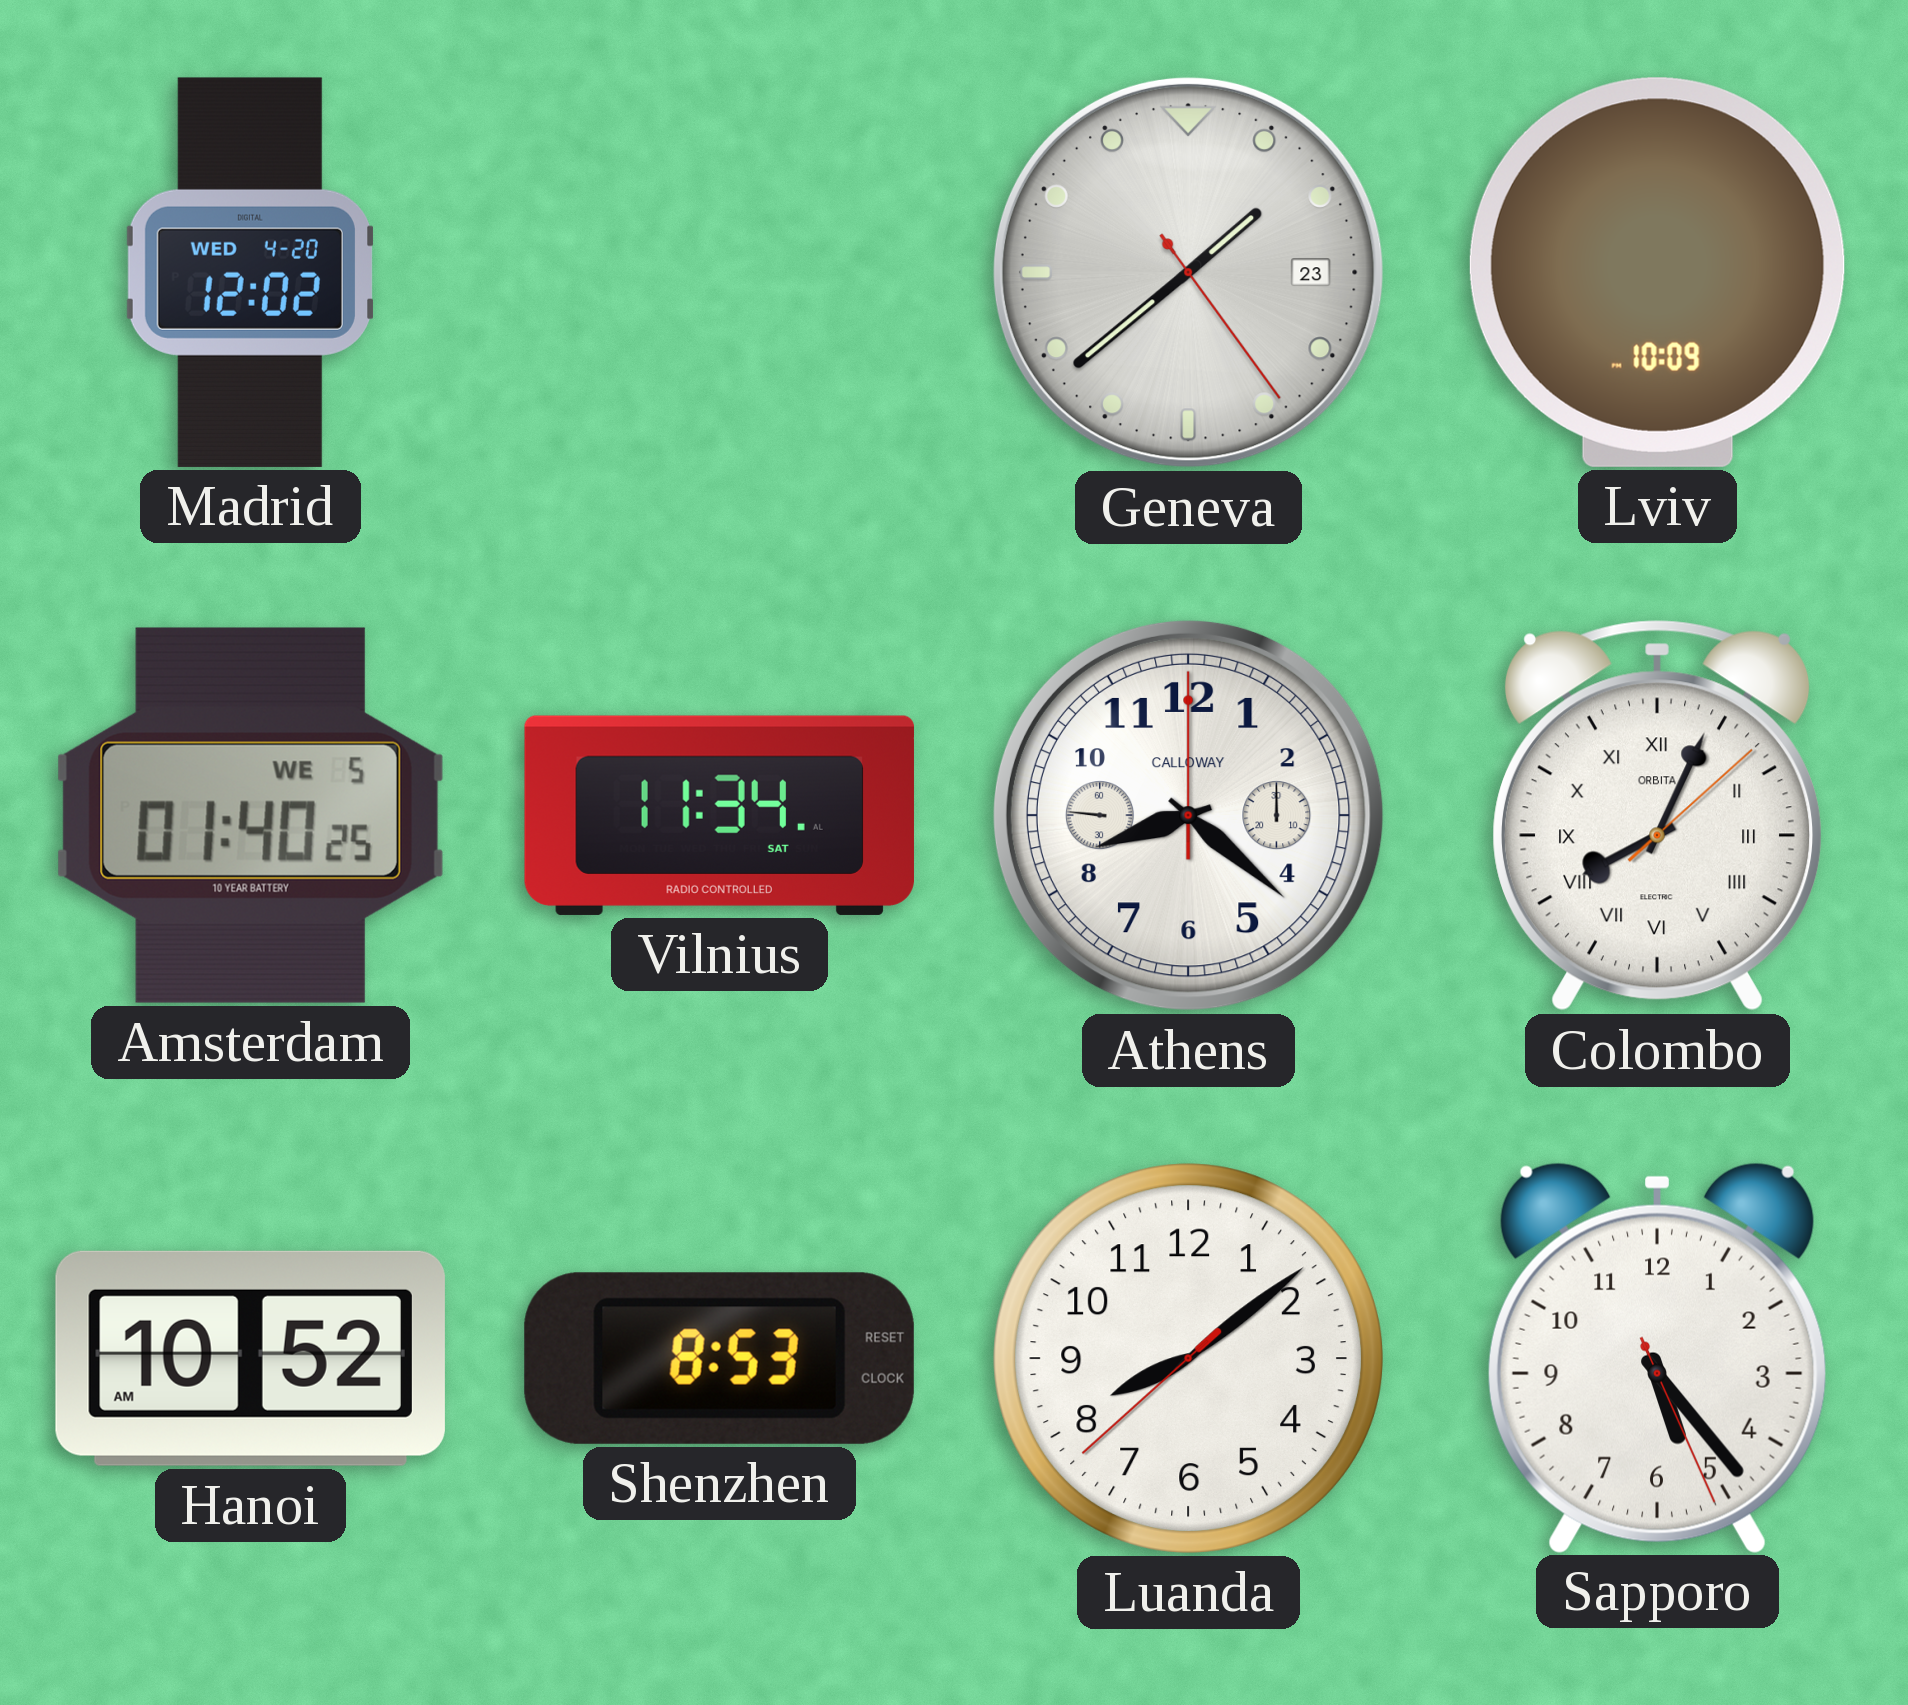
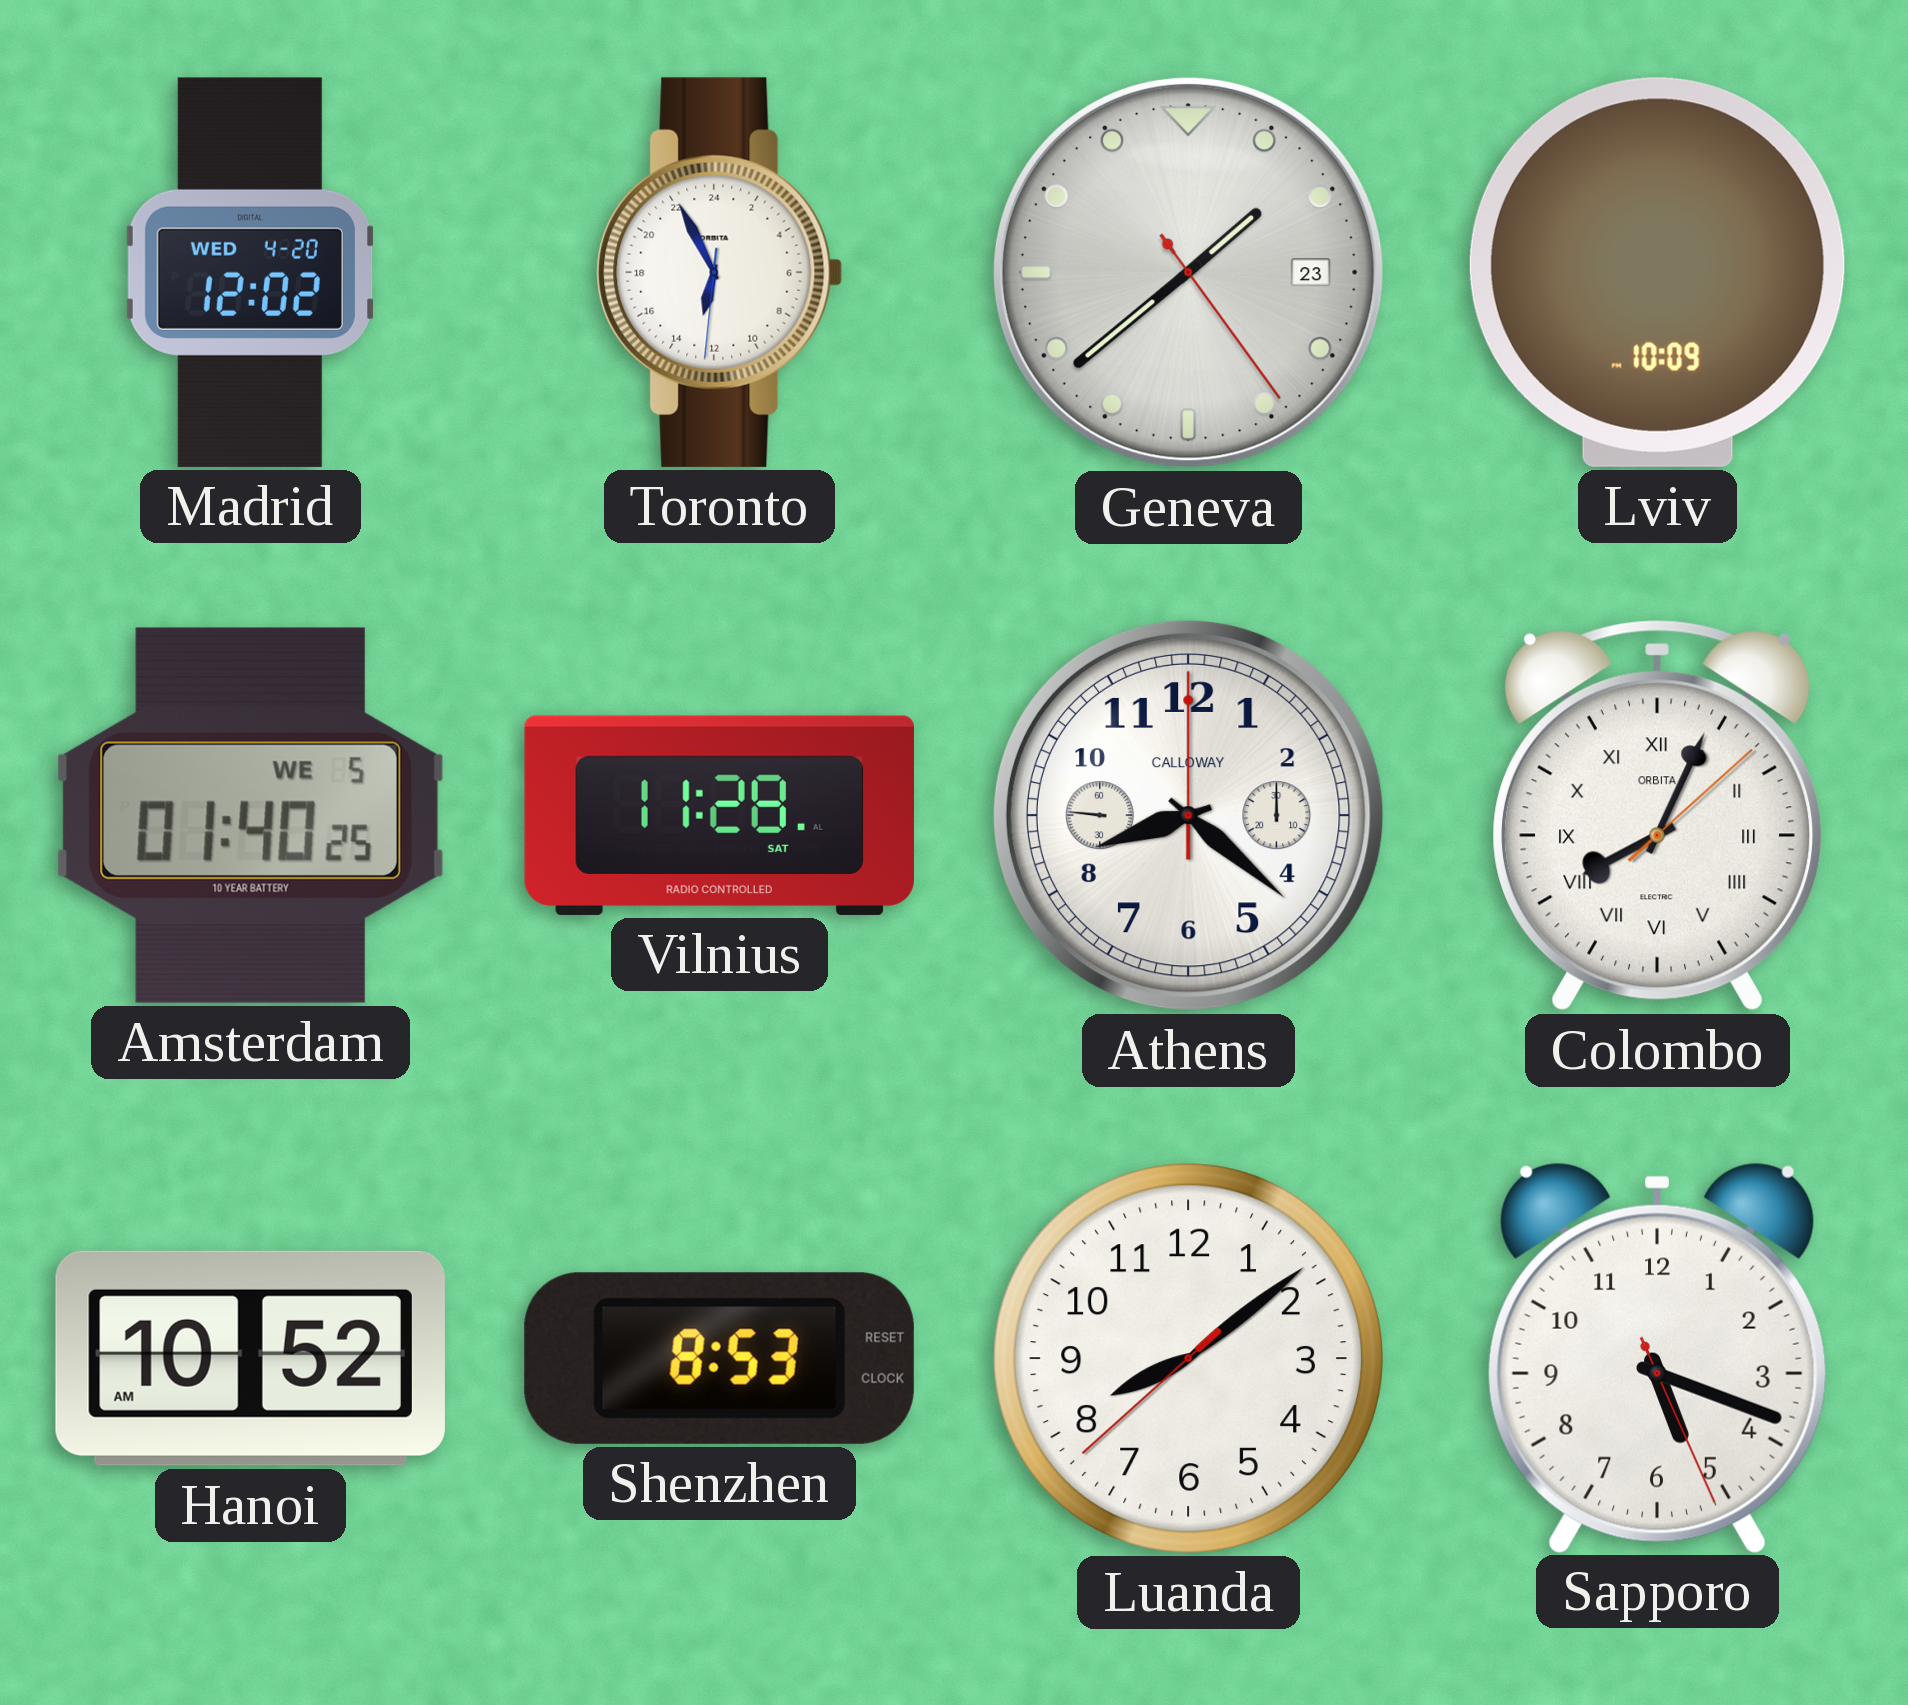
Toronto: none -> 12:55
Vilnius: 11:34 -> 11:28
Sapporo: 5:23 -> 5:18
